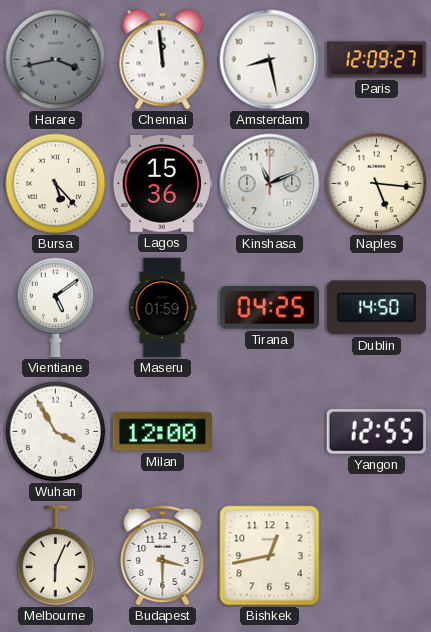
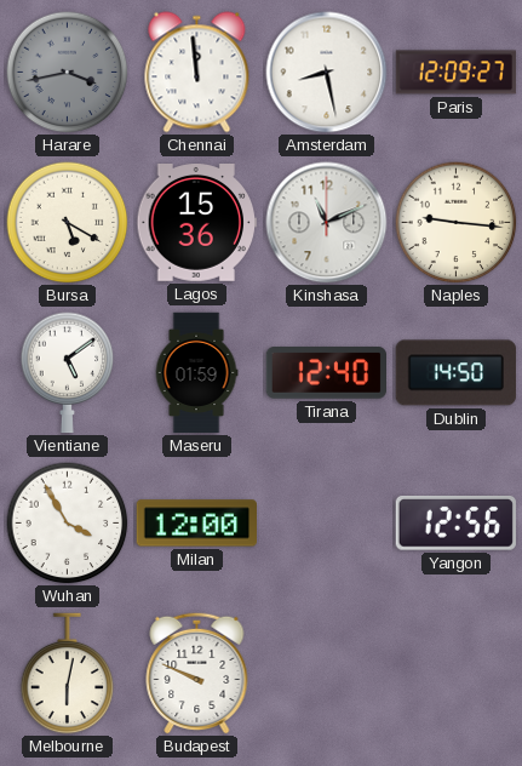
Bursa: 5:23 -> 5:20
Naples: 5:16 -> 9:16
Tirana: 04:25 -> 12:40
Yangon: 12:55 -> 12:56
Melbourne: 6:04 -> 6:02
Budapest: 3:30 -> 9:49
Bishkek: 12:43 -> none
